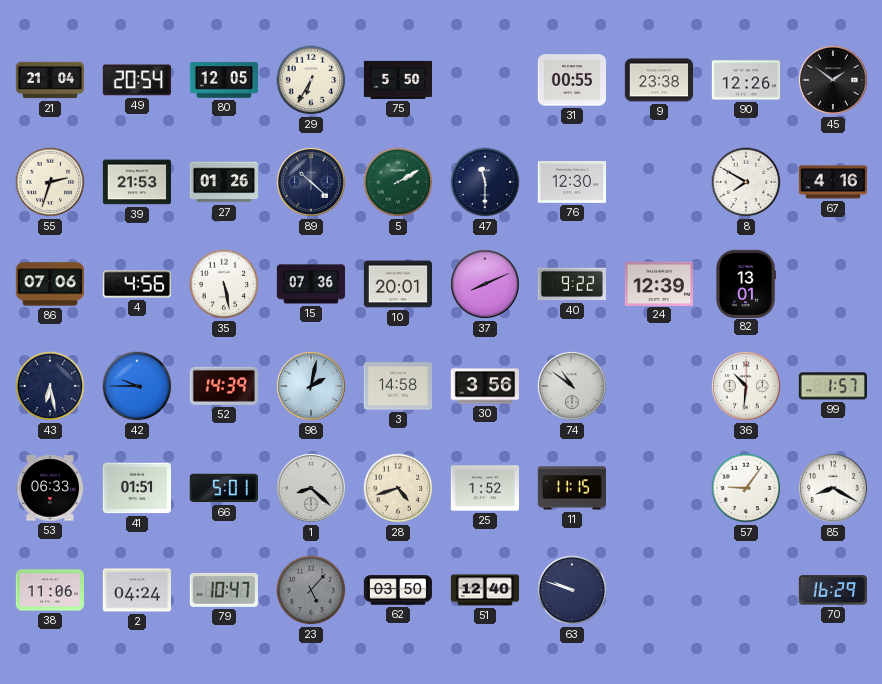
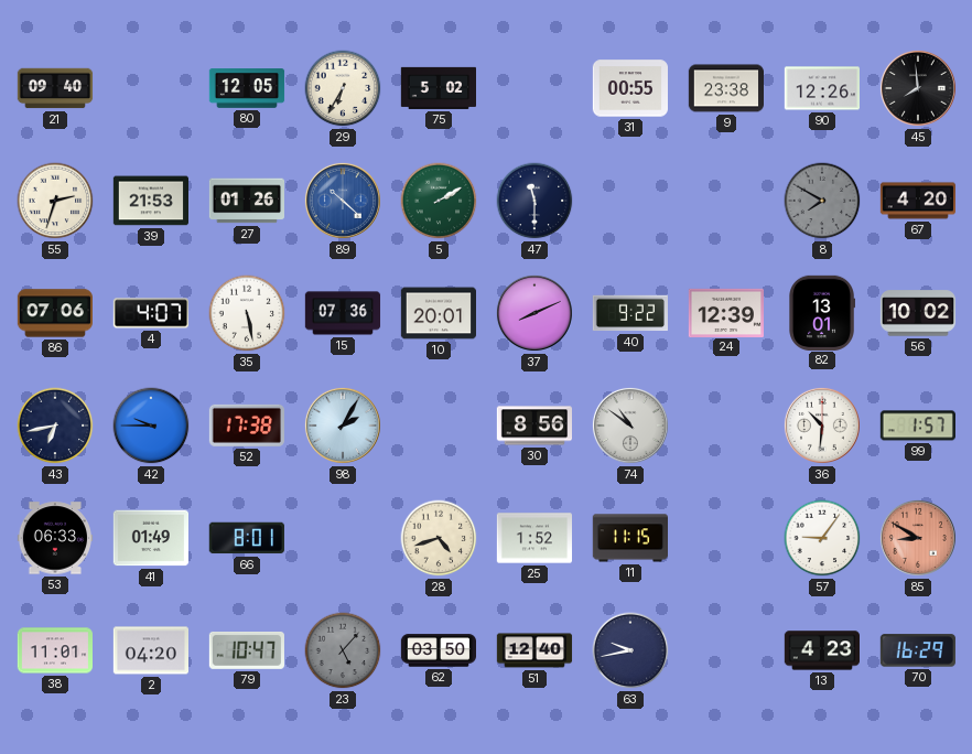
21: 21:04 -> 09:40
49: 20:54 -> none
75: 5:50 -> 5:02
45: 1:51 -> 7:59
89 dial: navy -> blue
76: 12:30 -> none
8 dial: white -> grey
67: 4:16 -> 4:20
4: 4:56 -> 4:07
56: none -> 10:02
43: 6:28 -> 6:43
52: 14:39 -> 17:38
98: 2:02 -> 2:05
3: 14:58 -> none
30: 3:56 -> 8:56
41: 01:51 -> 01:49
66: 5:01 -> 8:01
1: 8:22 -> none
85: 8:20 -> 8:50
85 dial: white -> salmon
38: 11:06 -> 11:01
2: 04:24 -> 04:20
63: 9:48 -> 9:43
13: none -> 4:23
